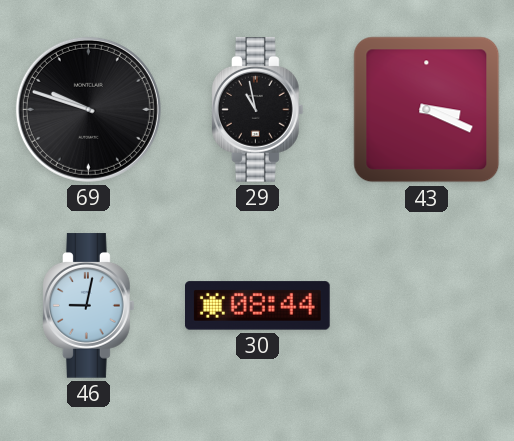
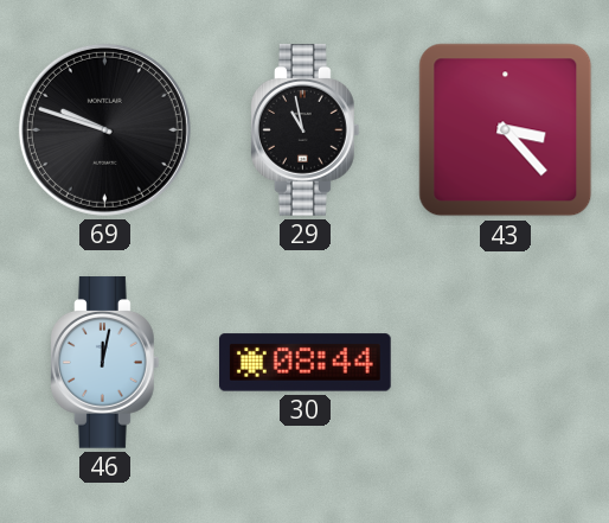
43: 3:19 -> 3:23
46: 9:02 -> 12:02
